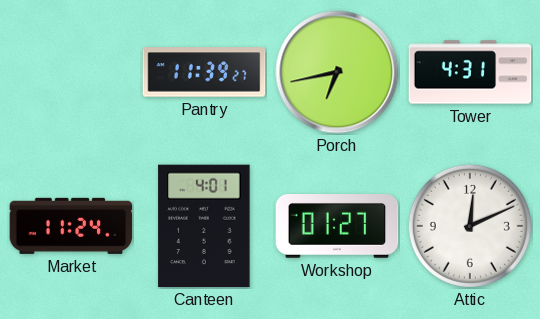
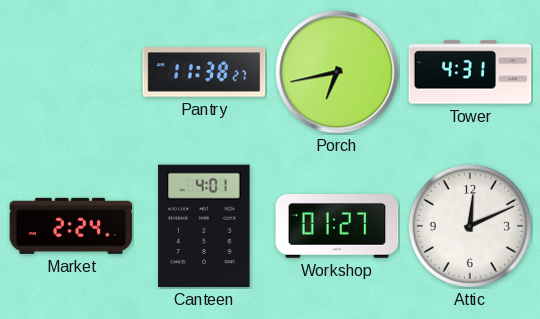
Pantry: 11:39 -> 11:38
Market: 11:24 -> 2:24
